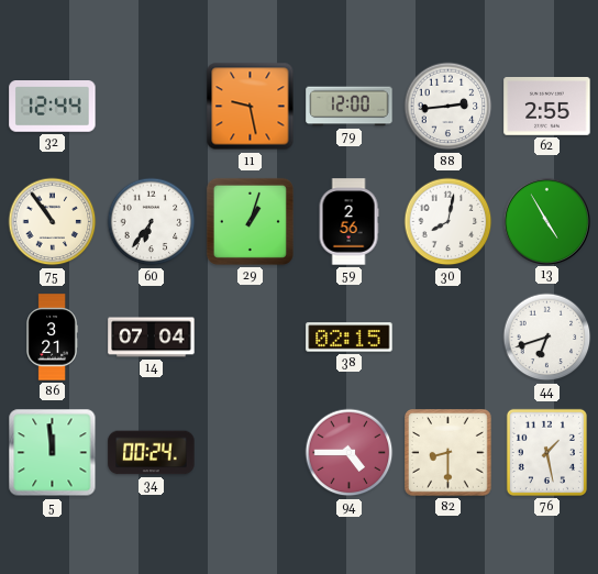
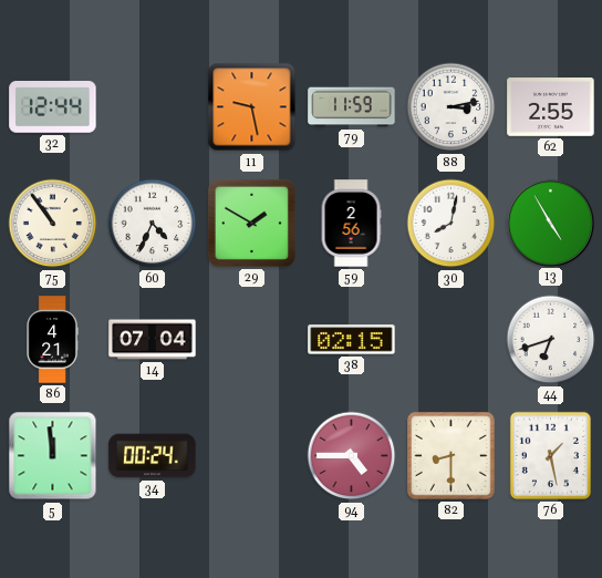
79: 12:00 -> 11:59
88: 2:44 -> 3:13
60: 6:36 -> 4:34
29: 1:03 -> 1:50
86: 3:21 -> 4:21
